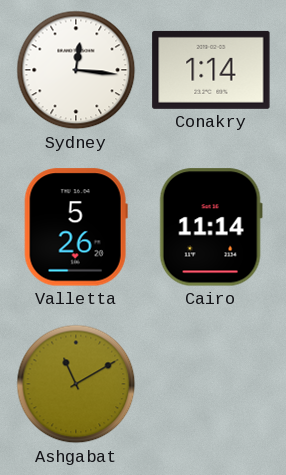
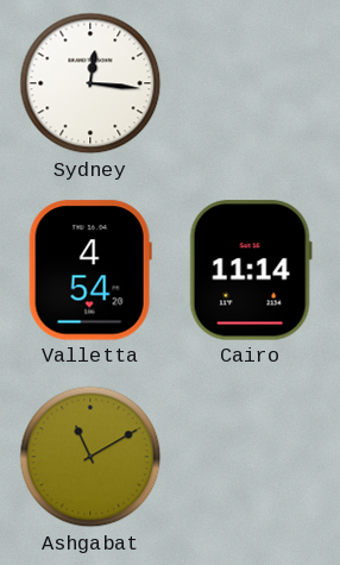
Conakry: 1:14 -> none
Valletta: 5:26 -> 4:54
